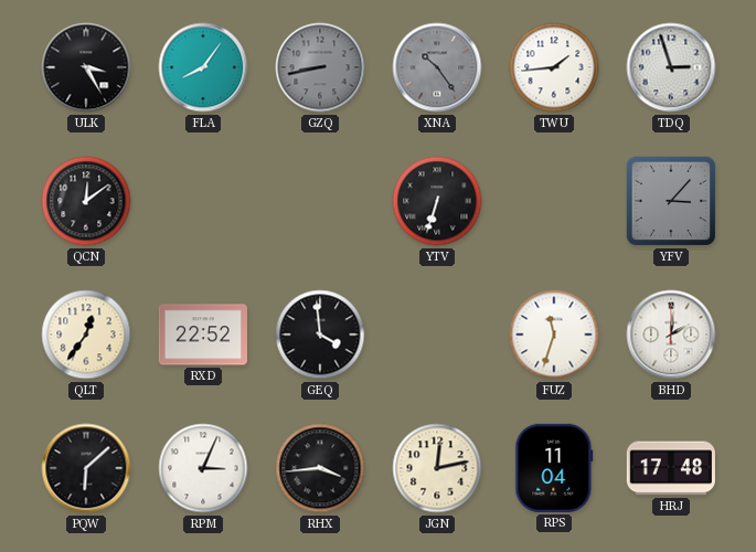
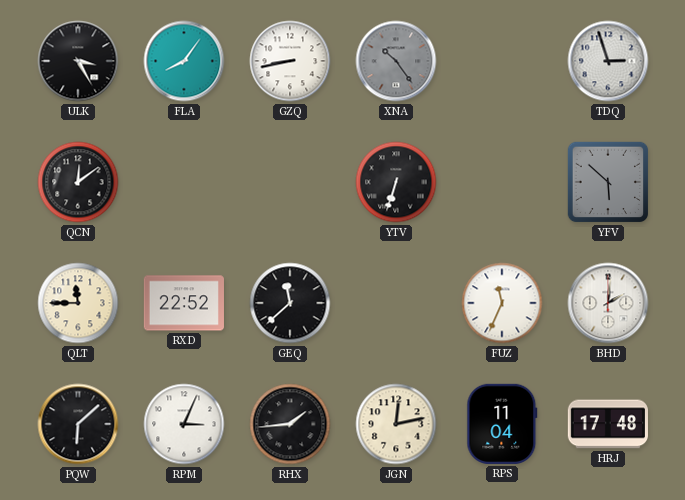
GZQ dial: grey -> white
TWU: 1:44 -> none
YFV: 3:07 -> 5:52
QLT: 12:36 -> 11:45
GEQ: 3:59 -> 11:38
FUZ: 11:33 -> 11:34
RHX: 3:44 -> 1:44
